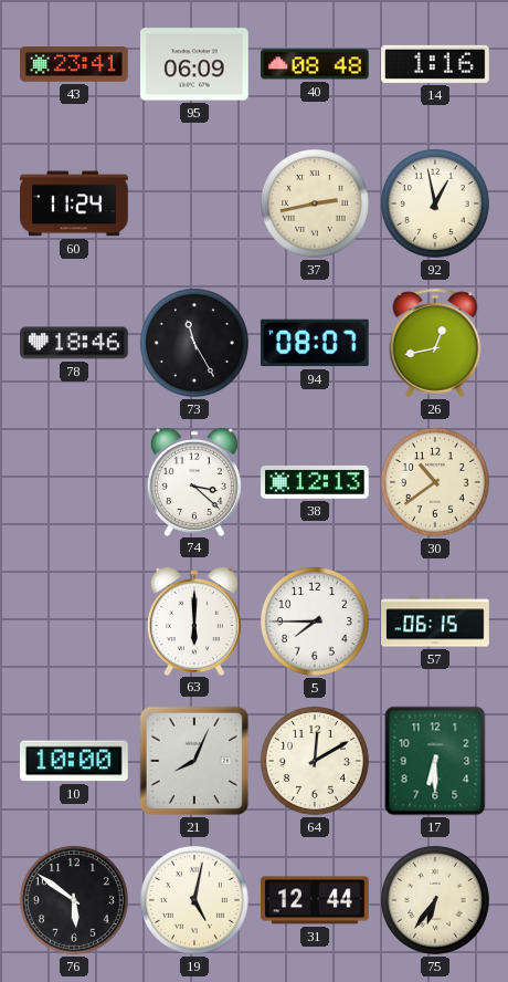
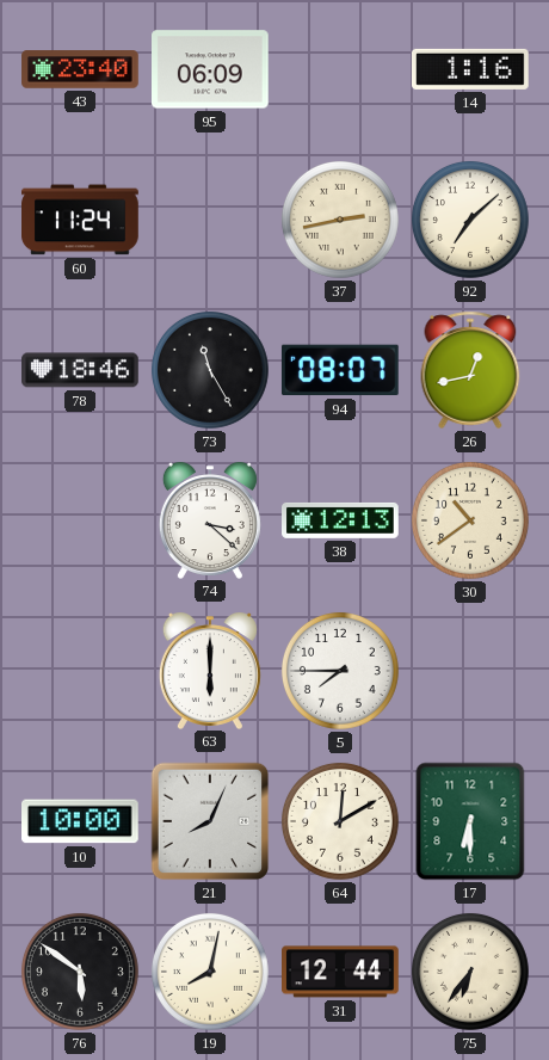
43: 23:41 -> 23:40
40: 08:48 -> none
92: 12:58 -> 7:08
57: 06:15 -> none
19: 5:02 -> 8:02
